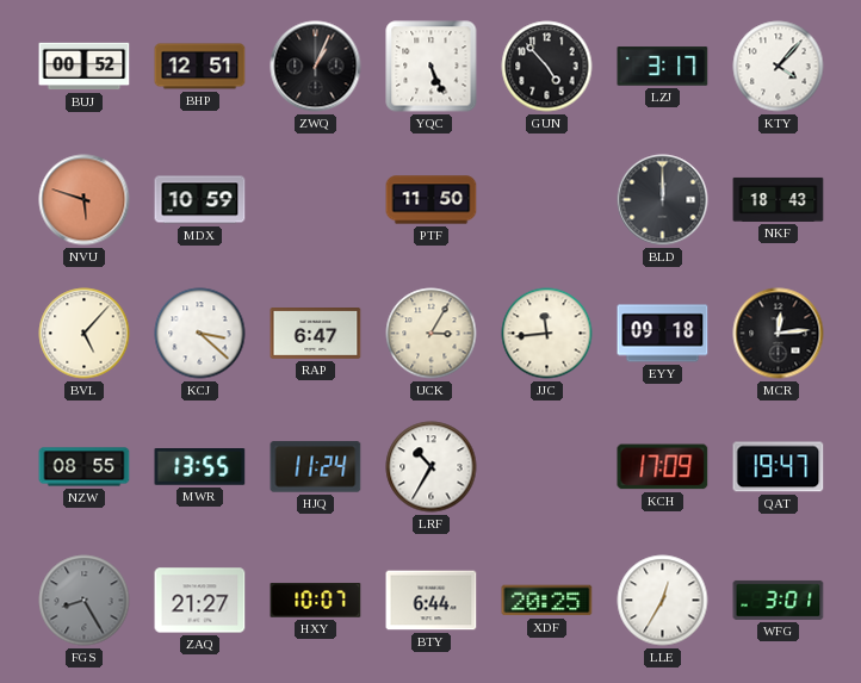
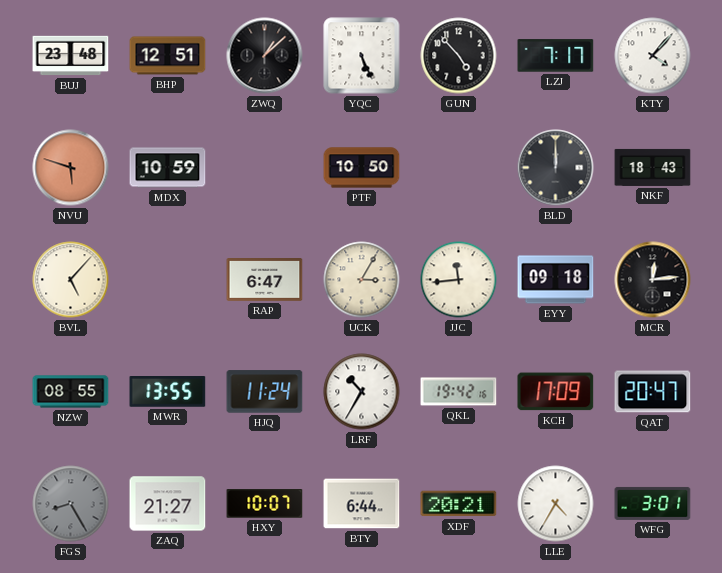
BUJ: 00:52 -> 23:48
ZWQ: 1:04 -> 1:08
LZJ: 3:17 -> 7:17
PTF: 11:50 -> 10:50
KCJ: 3:22 -> none
QKL: none -> 19:42
QAT: 19:47 -> 20:47
XDF: 20:25 -> 20:21
LLE: 12:35 -> 4:35
